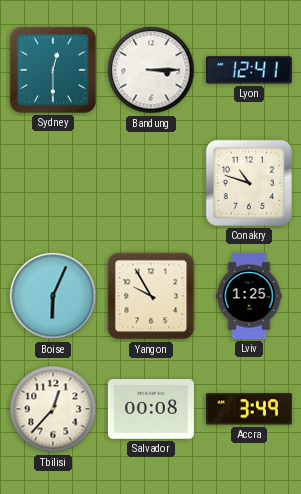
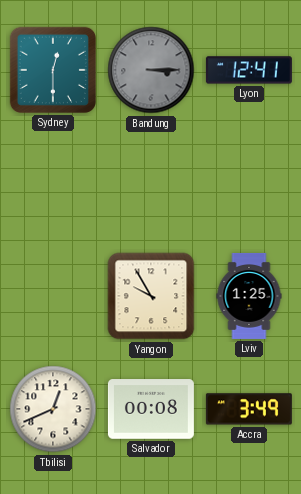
Bandung dial: white -> grey
Conakry: 10:48 -> none
Boise: 6:04 -> none
Tbilisi: 12:37 -> 12:41
